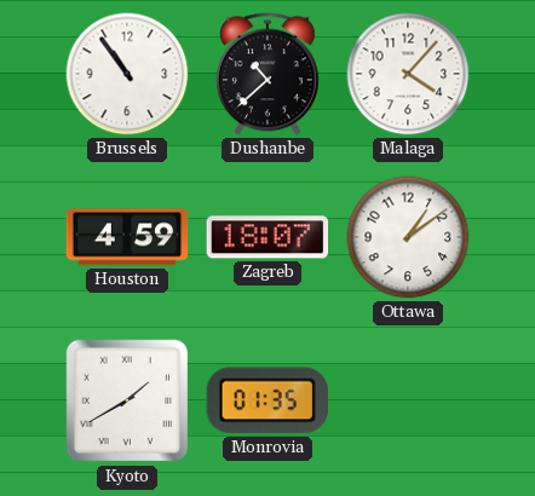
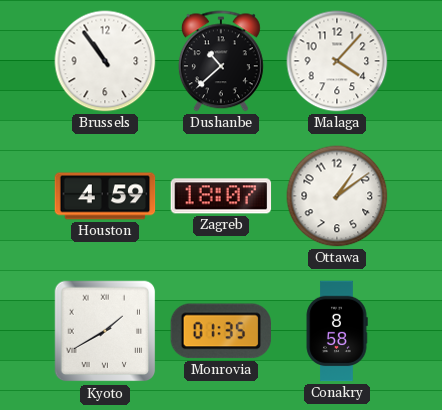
Conakry: none -> 8:58
